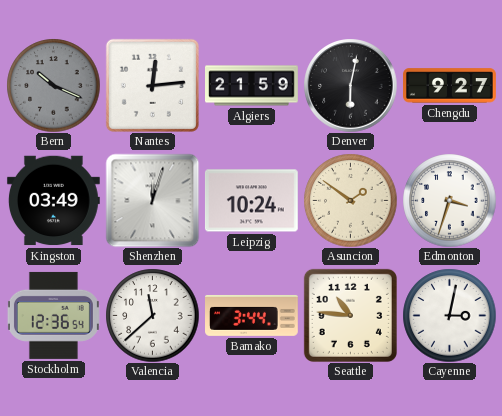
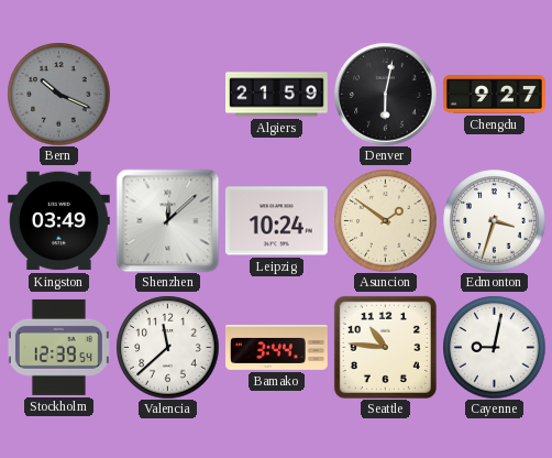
Nantes: 12:14 -> none
Shenzhen: 12:03 -> 12:08
Stockholm: 12:36 -> 12:39
Cayenne: 3:02 -> 9:02
